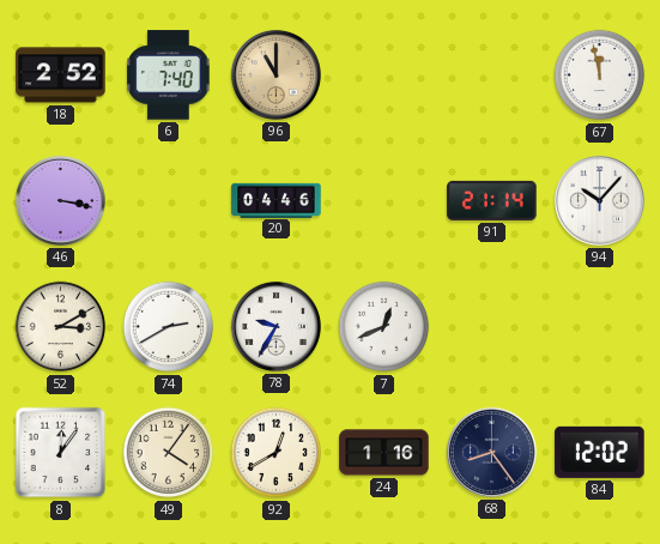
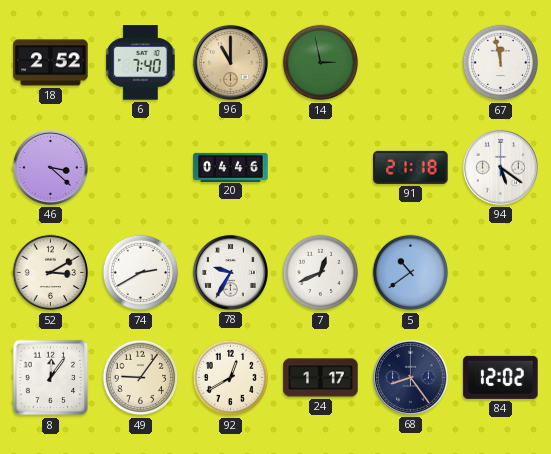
14: none -> 2:58
46: 3:17 -> 3:22
91: 21:14 -> 21:18
94: 10:07 -> 5:21
5: none -> 10:39
49: 4:06 -> 9:06
24: 1:16 -> 1:17
